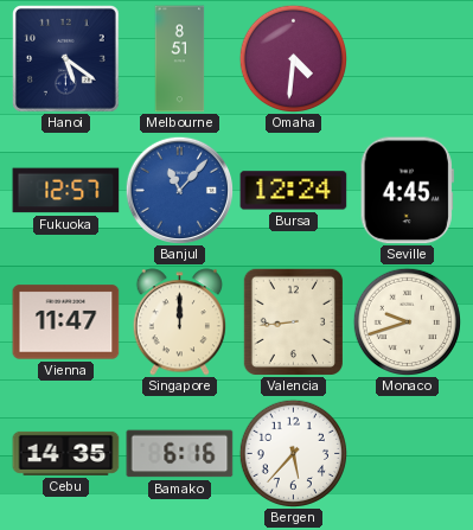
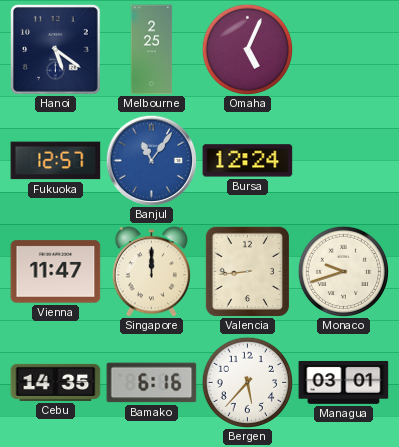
Melbourne: 8:51 -> 2:25
Omaha: 4:31 -> 5:04
Banjul: 11:07 -> 11:06
Seville: 4:45 -> none
Managua: none -> 03:01
